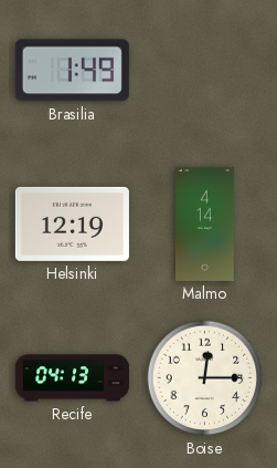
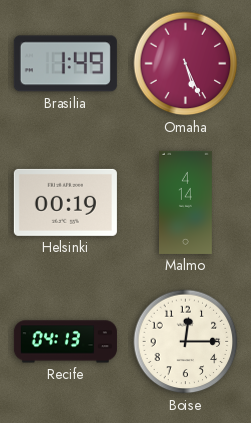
Omaha: none -> 5:26
Helsinki: 12:19 -> 00:19
